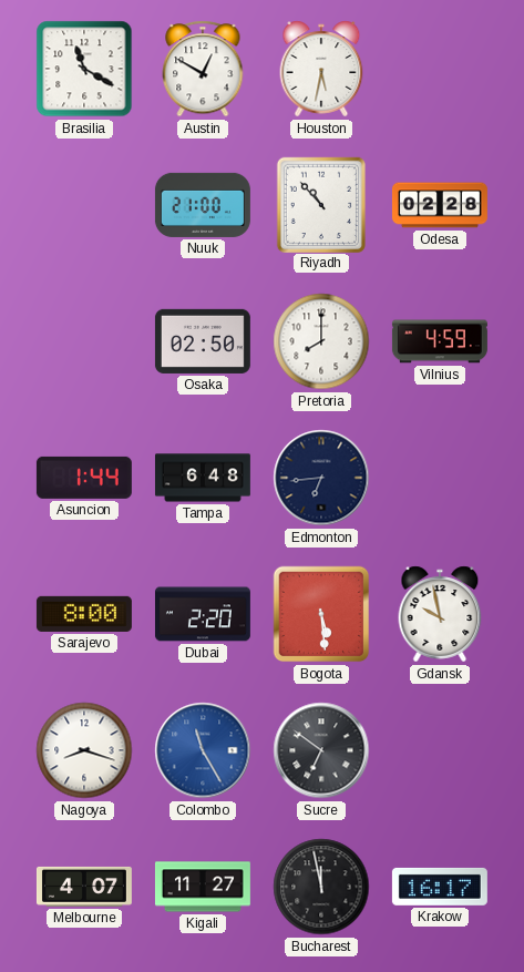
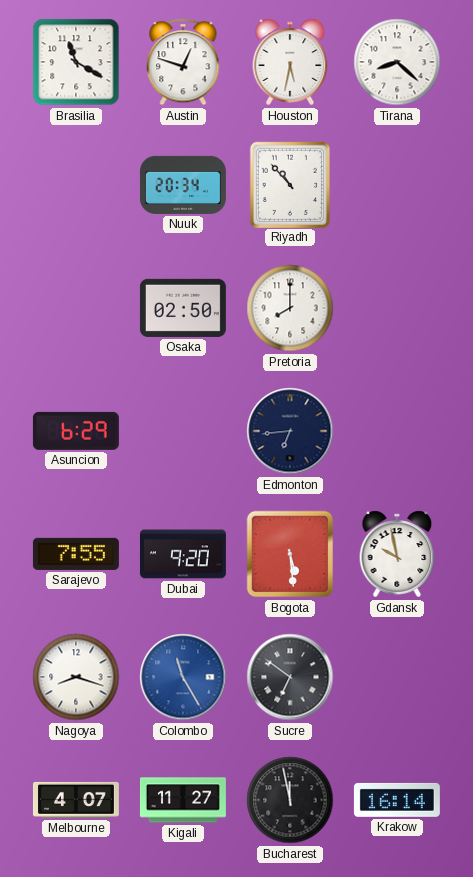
Austin: 12:50 -> 12:48
Tirana: none -> 8:22
Nuuk: 21:00 -> 20:34
Odesa: 02:28 -> none
Vilnius: 4:59 -> none
Asuncion: 1:44 -> 6:29
Tampa: 6:48 -> none
Sarajevo: 8:00 -> 7:55
Dubai: 2:20 -> 9:20
Krakow: 16:17 -> 16:14
